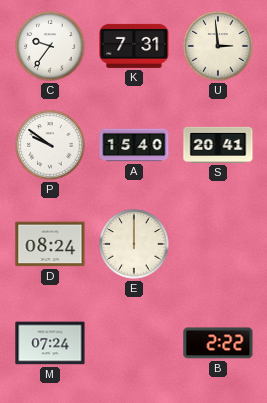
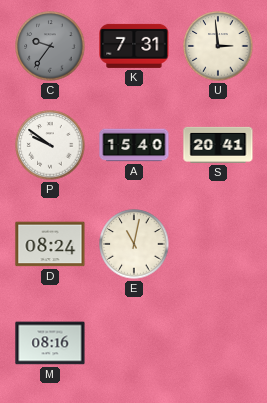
C dial: white -> grey
E: 12:00 -> 11:02
M: 07:24 -> 08:16
B: 2:22 -> none
